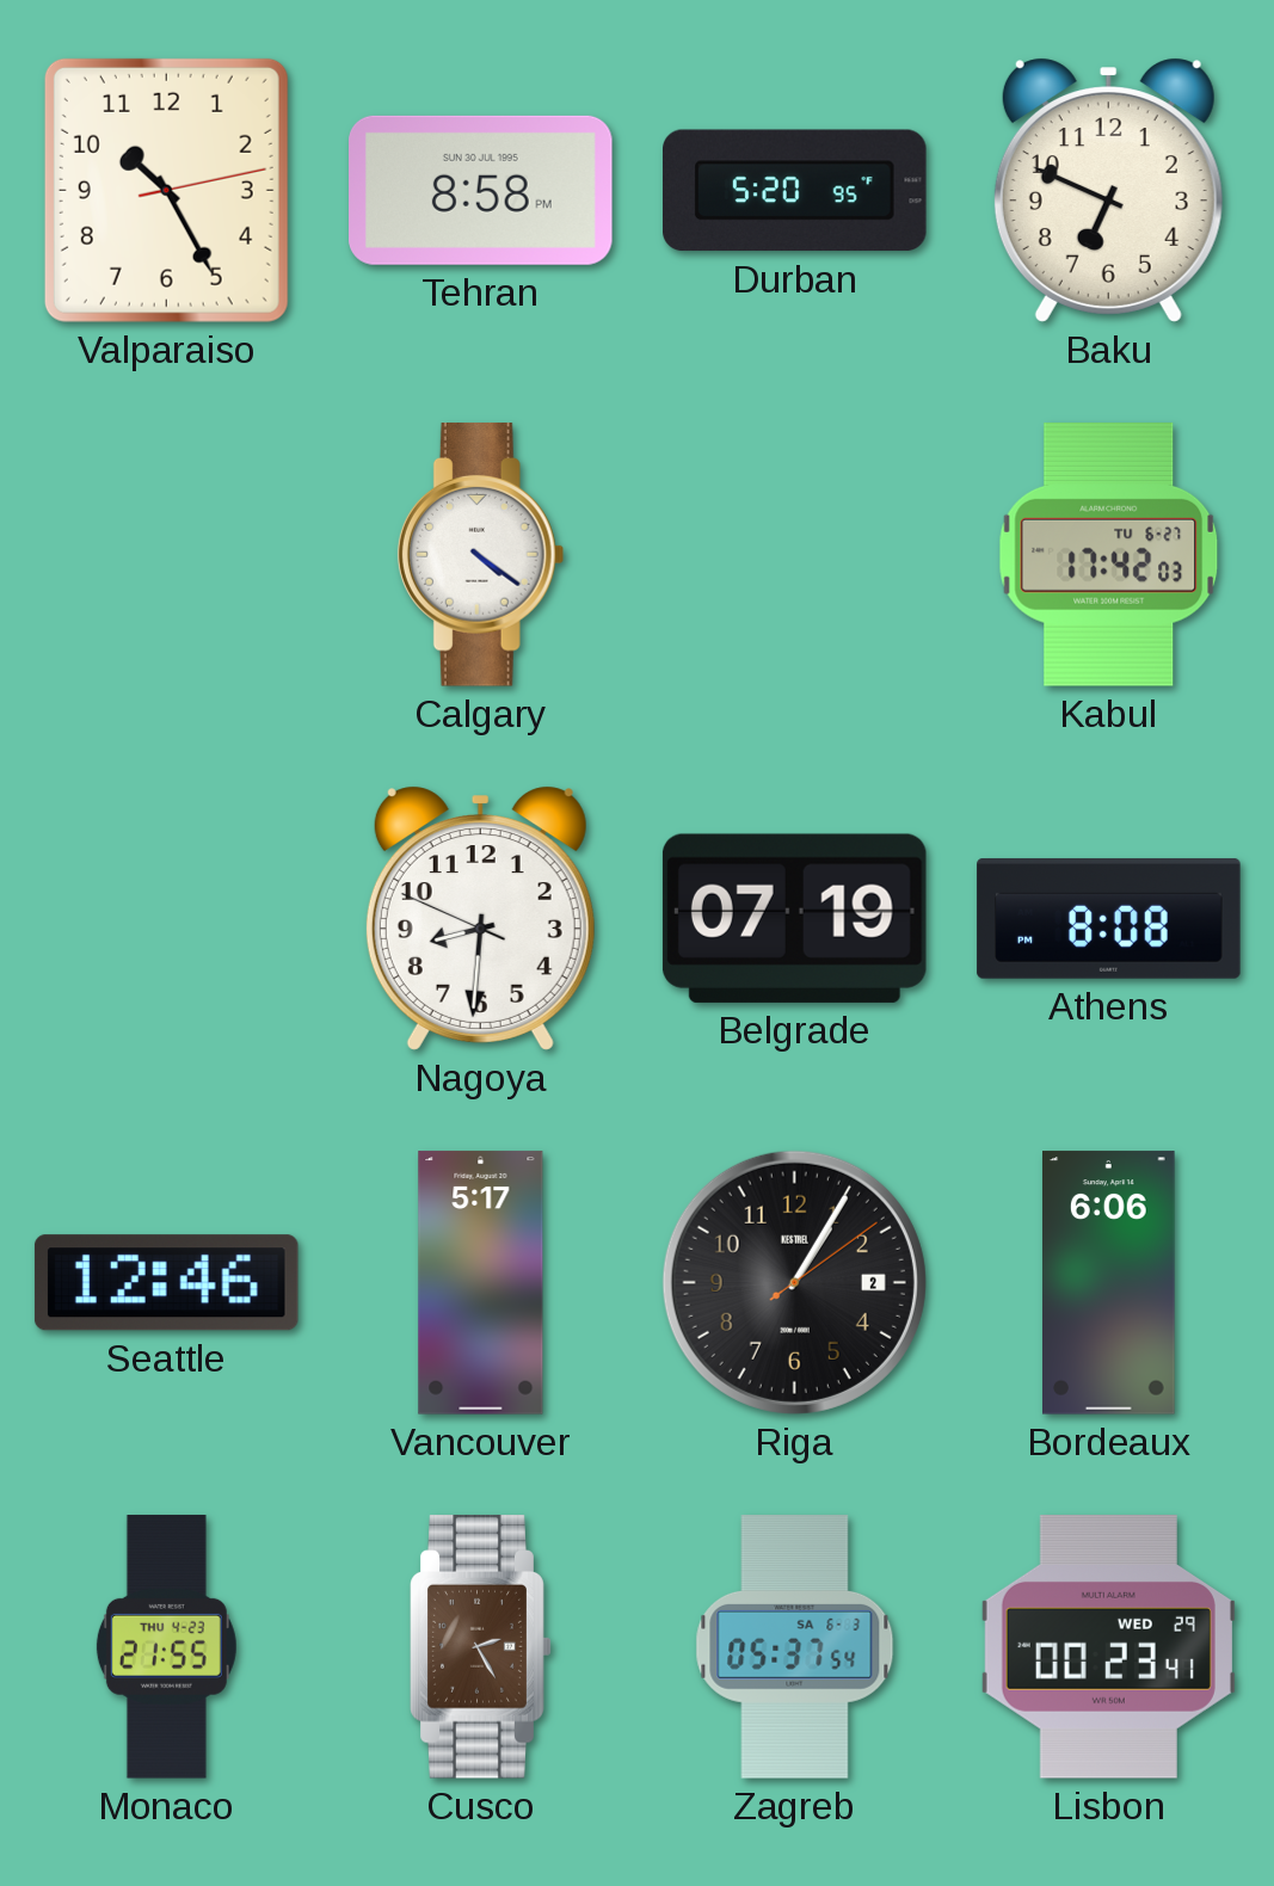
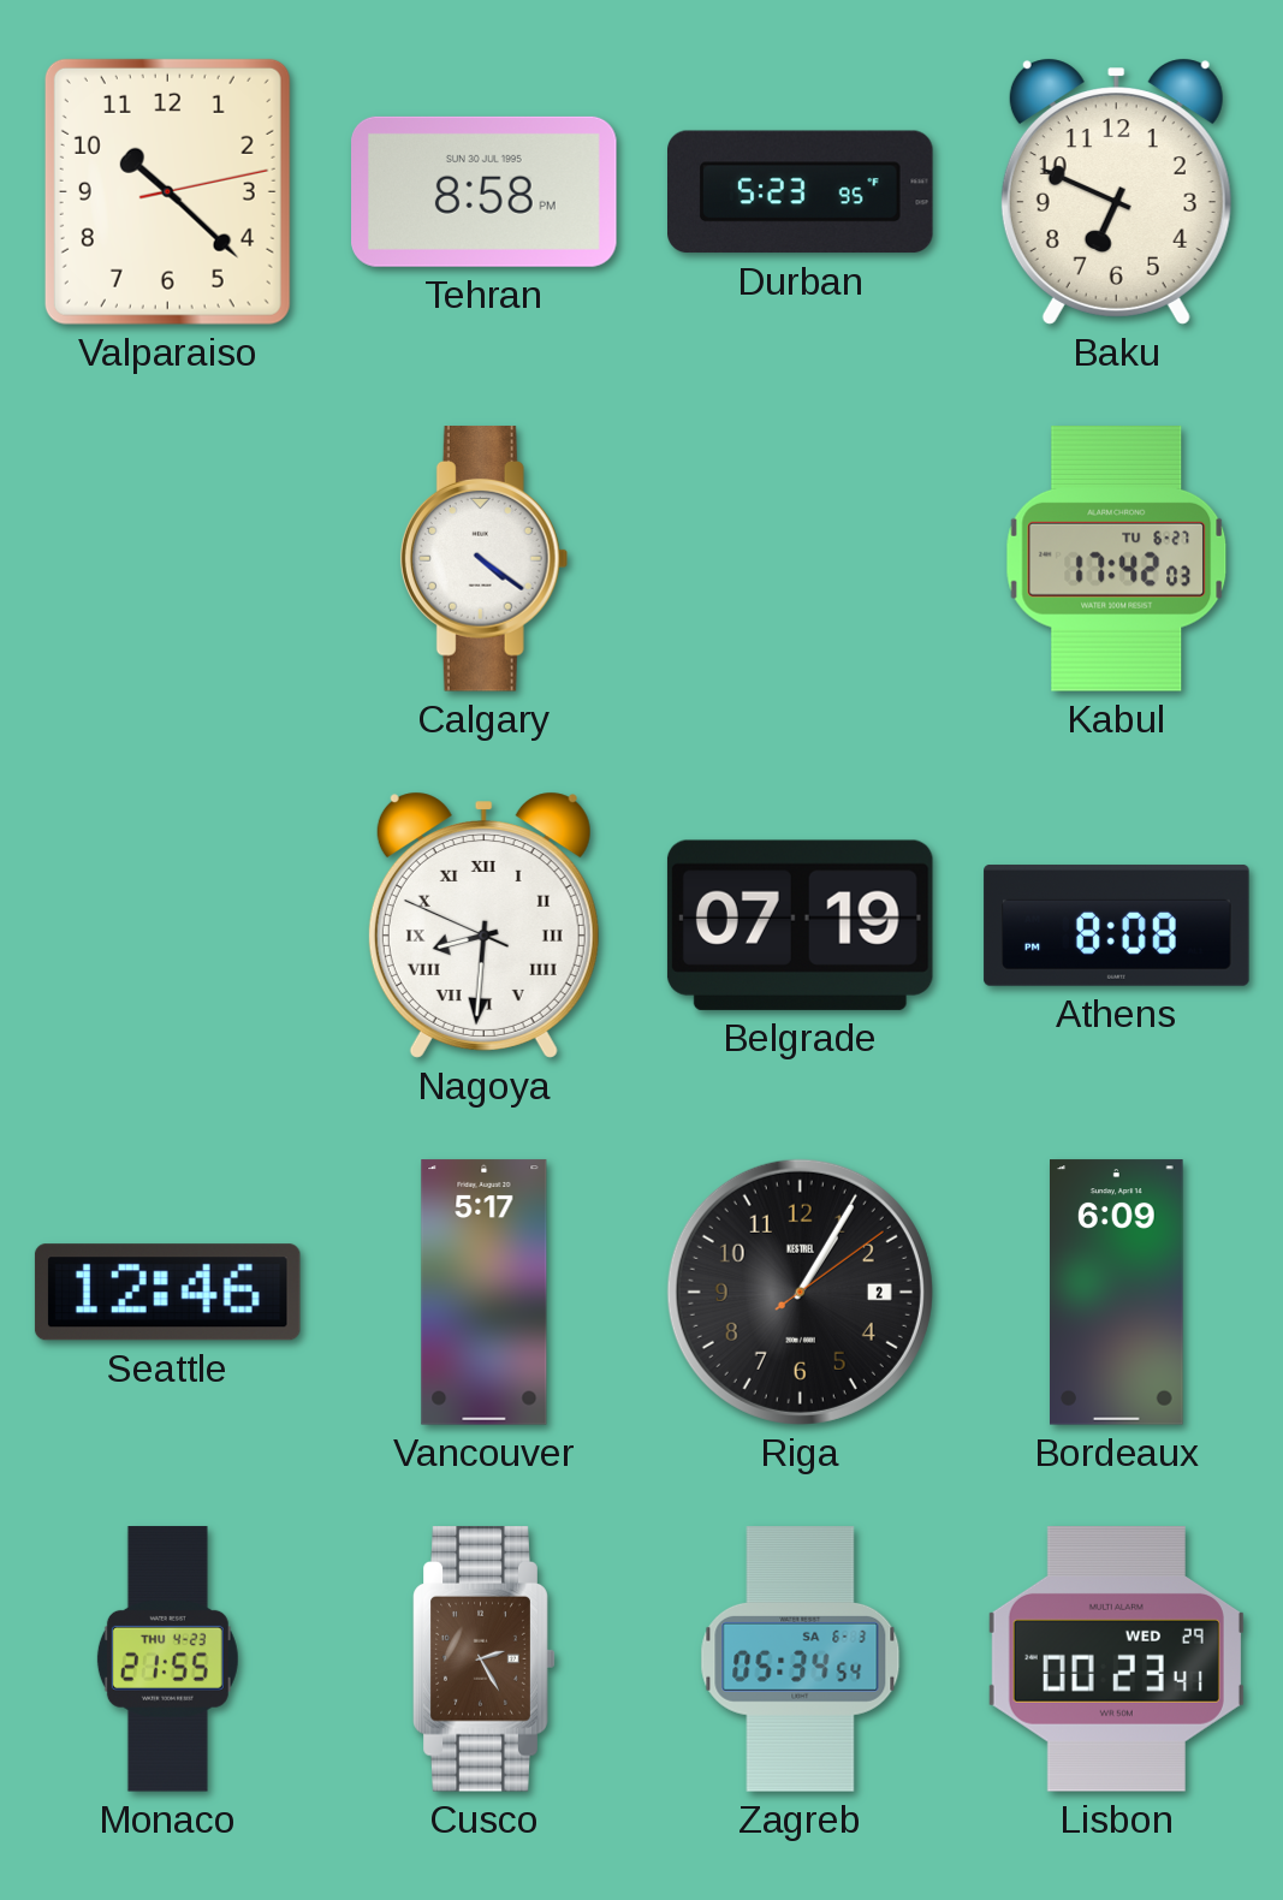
Valparaiso: 10:25 -> 10:22
Durban: 5:20 -> 5:23
Nagoya numerals: Arabic -> Roman
Bordeaux: 6:06 -> 6:09
Zagreb: 05:37 -> 05:34
